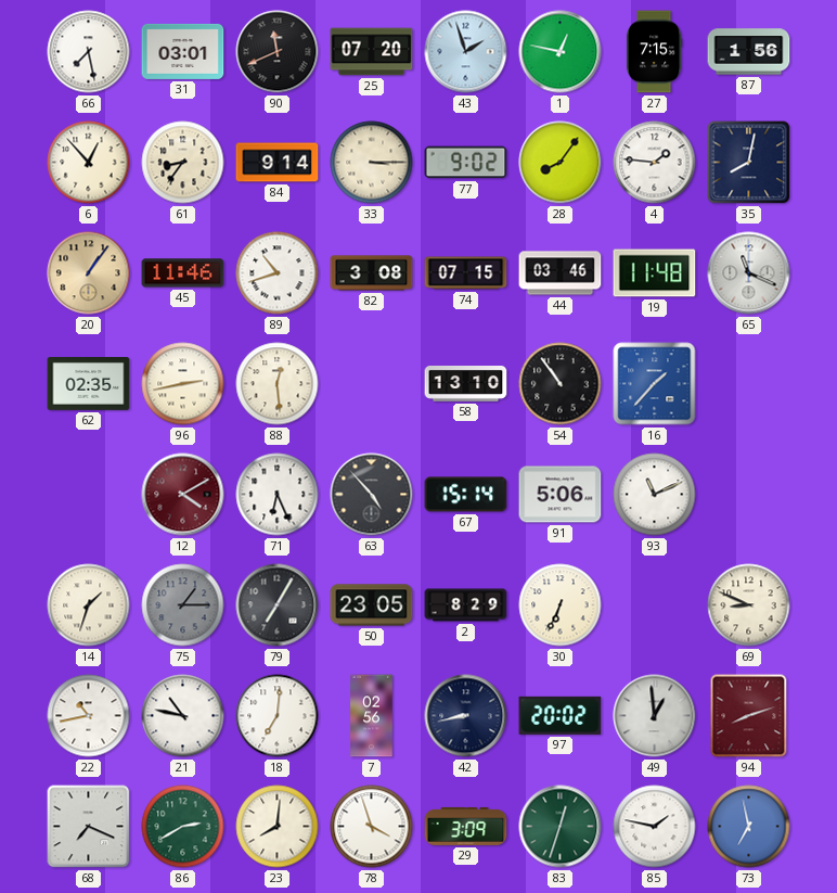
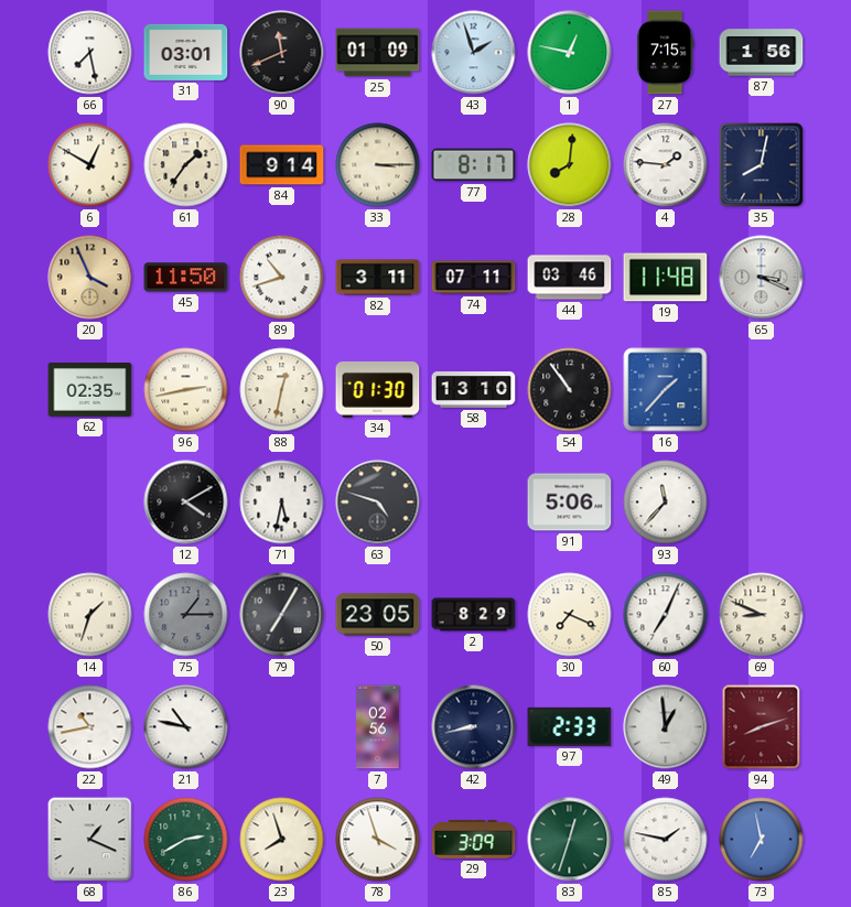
25: 07:20 -> 01:09
6: 12:53 -> 12:50
61: 8:36 -> 1:36
77: 9:02 -> 8:17
28: 8:06 -> 8:01
20: 1:06 -> 3:56
45: 11:46 -> 11:50
82: 3:08 -> 3:11
74: 07:15 -> 07:11
65: 11:19 -> 3:19
88: 12:29 -> 12:32
34: none -> 01:30
12 dial: burgundy -> black
71: 6:26 -> 5:32
63: 4:53 -> 4:48
67: 15:14 -> none
93: 11:11 -> 11:37
30: 6:34 -> 7:19
60: none -> 7:04
18: 7:01 -> none
97: 20:02 -> 2:33
68: 7:19 -> 1:19
23: 8:01 -> 7:57
